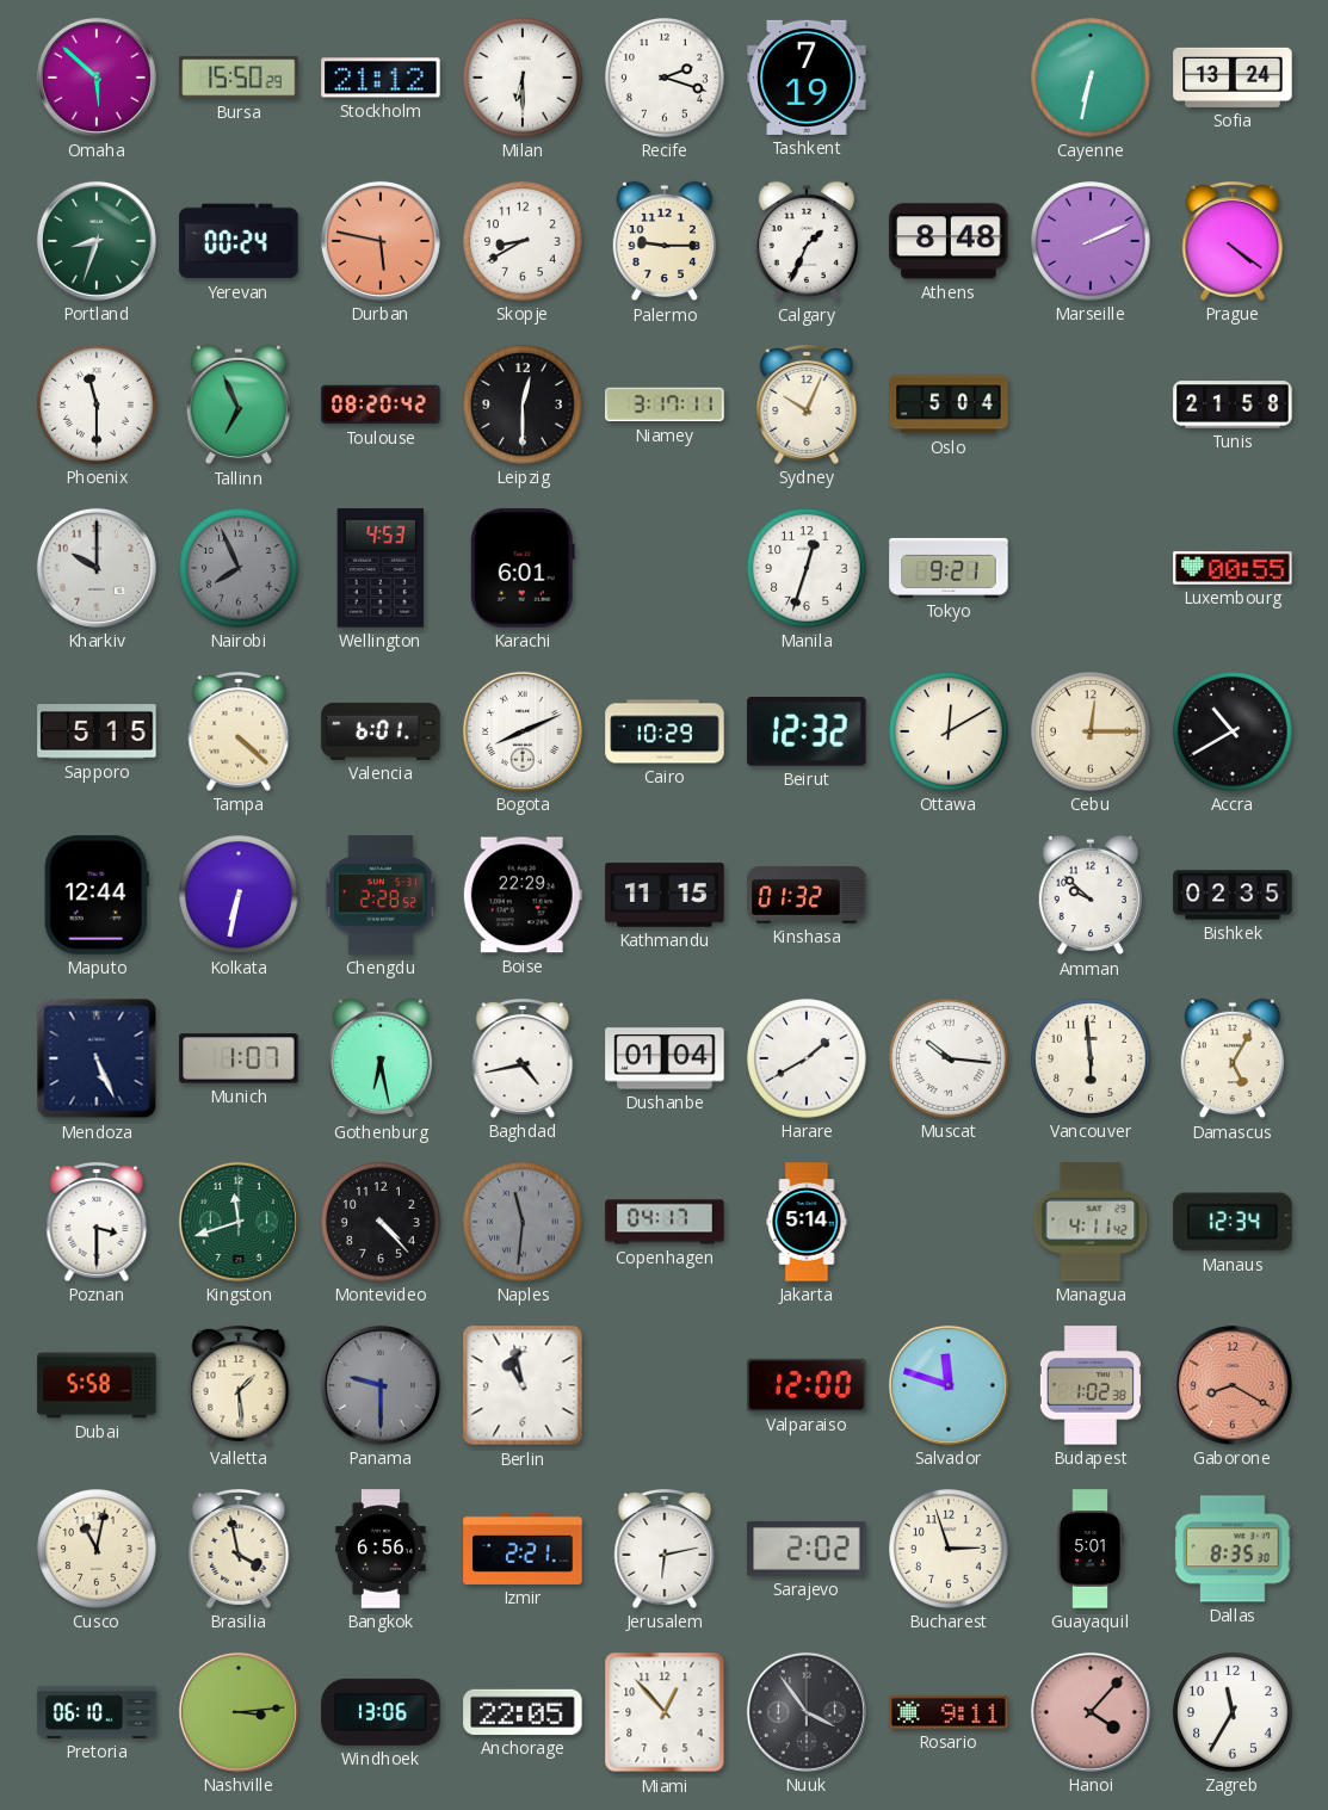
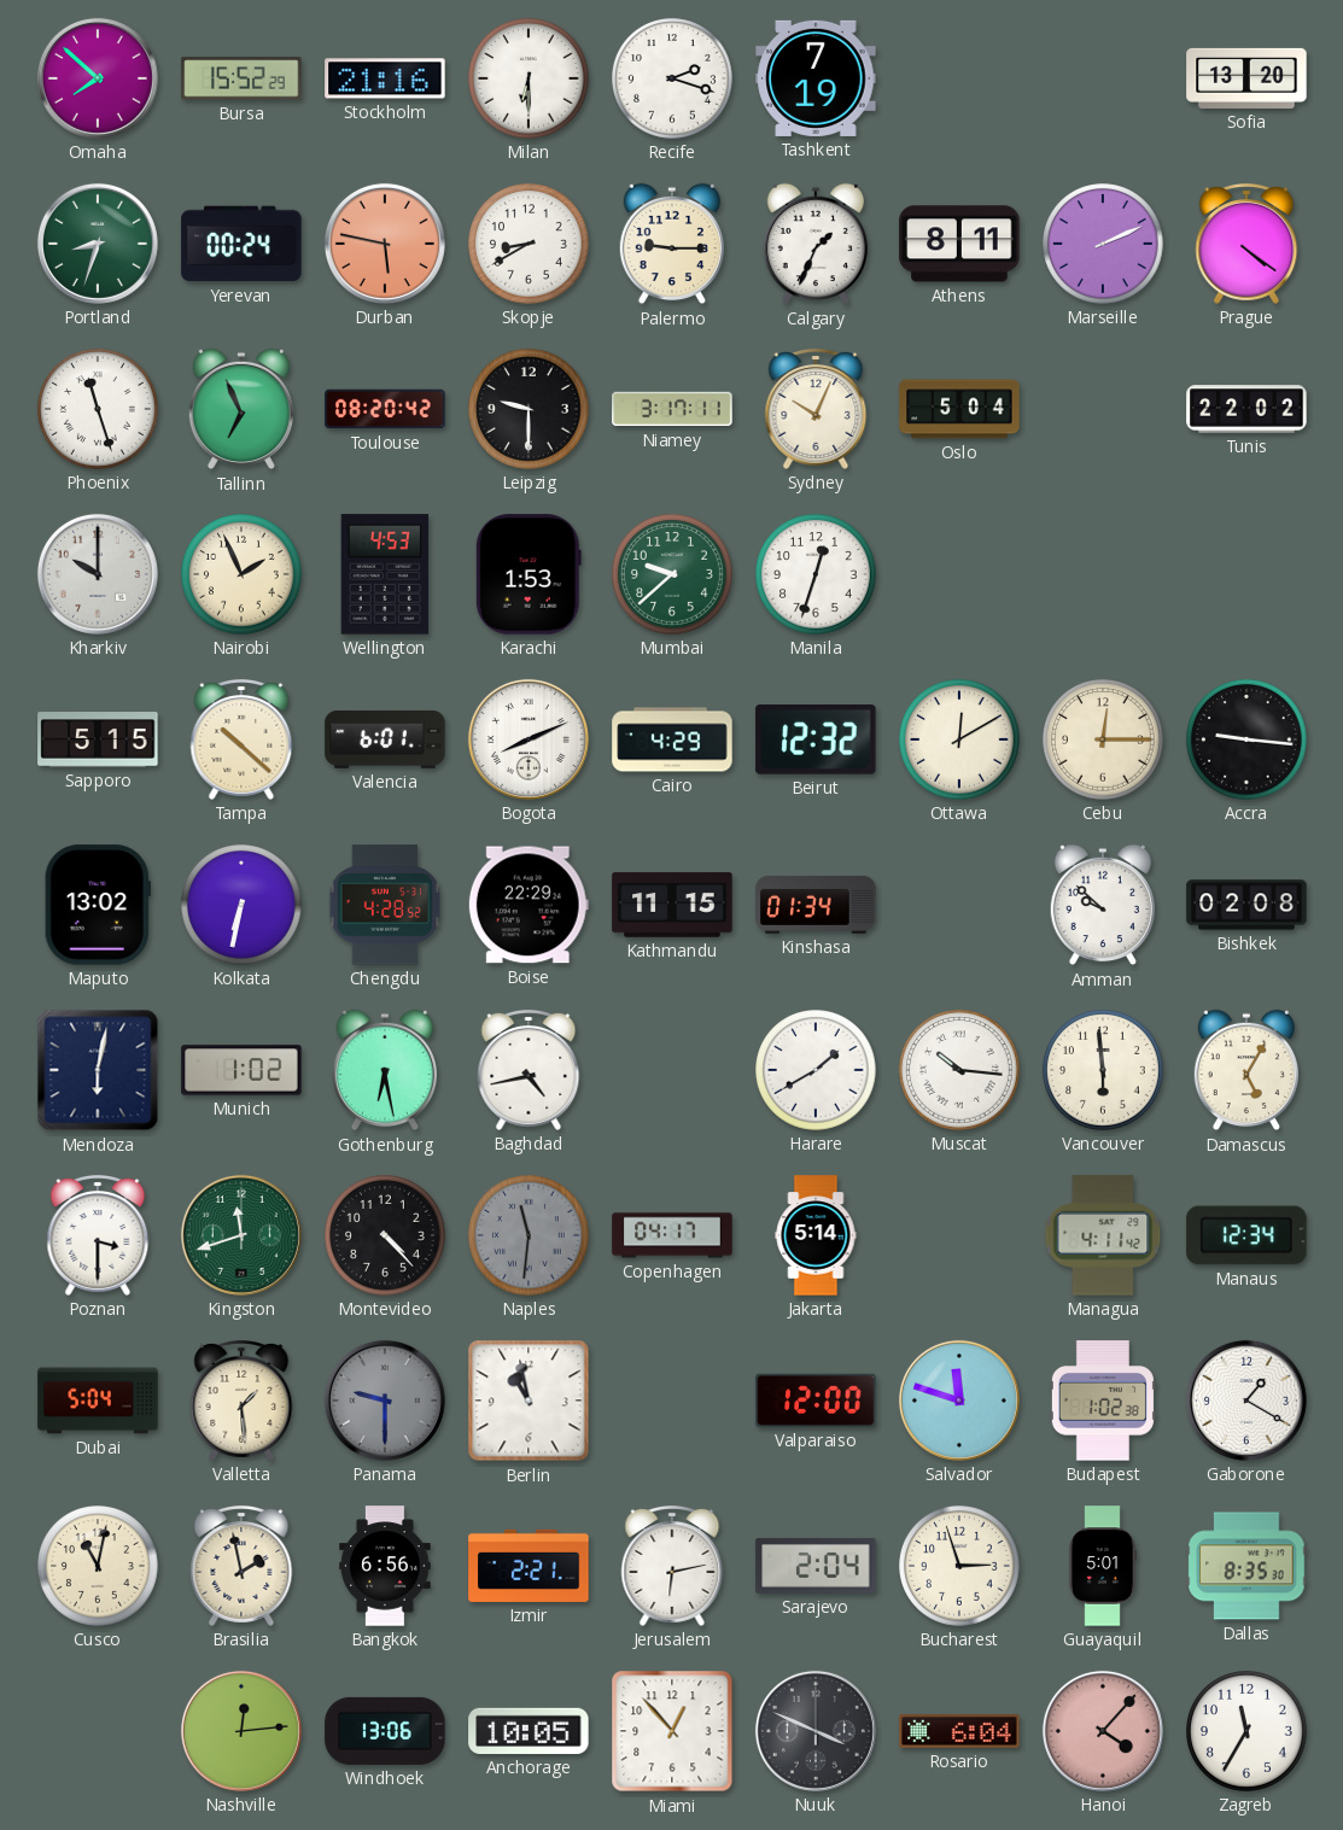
Omaha: 5:52 -> 7:52
Bursa: 15:50 -> 15:52
Stockholm: 21:12 -> 21:16
Cayenne: 6:32 -> none
Sofia: 13:24 -> 13:20
Athens: 8:48 -> 8:11
Phoenix: 11:30 -> 11:27
Leipzig: 12:30 -> 9:30
Tunis: 21:58 -> 22:02
Nairobi: 7:56 -> 1:56
Nairobi dial: grey -> cream
Karachi: 6:01 -> 1:53
Mumbai: none -> 9:38
Tokyo: 9:21 -> none
Luxembourg: 00:55 -> none
Tampa: 4:22 -> 10:22
Cairo: 10:29 -> 4:29
Accra: 10:40 -> 9:16
Maputo: 12:44 -> 13:02
Chengdu: 2:28 -> 4:28
Kinshasa: 01:32 -> 01:34
Bishkek: 02:35 -> 02:08
Mendoza: 5:26 -> 6:02
Munich: 1:07 -> 1:02
Dushanbe: 01:04 -> none
Dubai: 5:58 -> 5:04
Gaborone: 8:20 -> 1:20
Gaborone dial: salmon -> white
Brasilia: 3:58 -> 1:58
Sarajevo: 2:02 -> 2:04
Pretoria: 06:10 -> none
Nashville: 3:14 -> 12:14
Anchorage: 22:05 -> 10:05
Nuuk: 3:54 -> 3:49
Rosario: 9:11 -> 6:04
